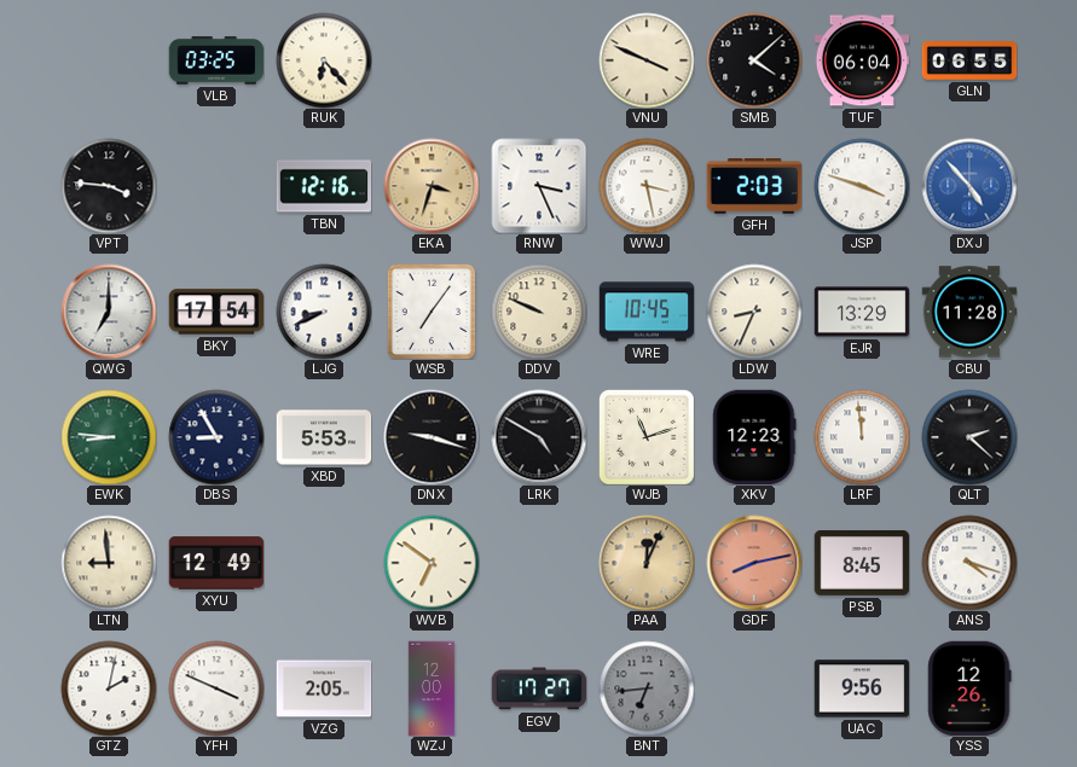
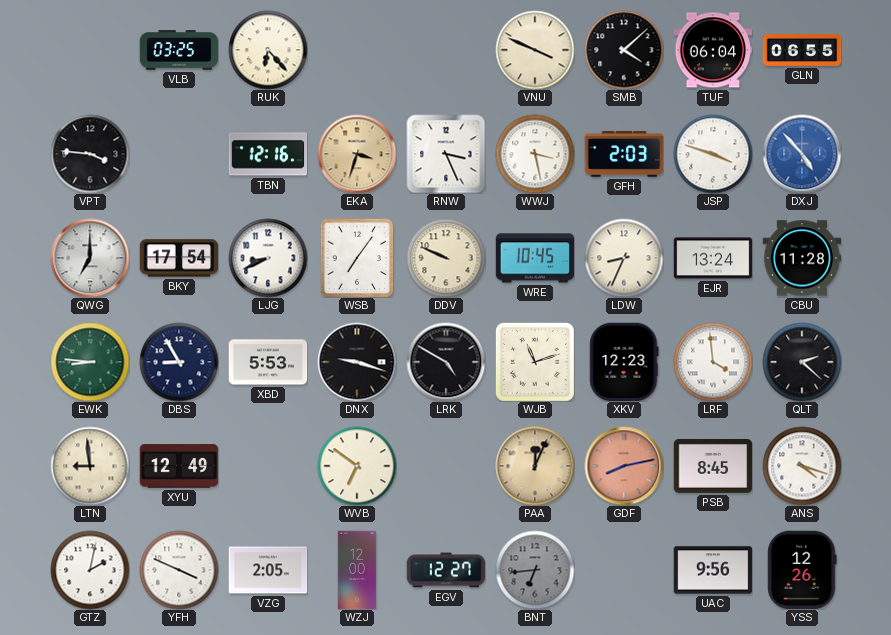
EJR: 13:29 -> 13:24
LRF: 11:59 -> 3:59
EGV: 17:27 -> 12:27
